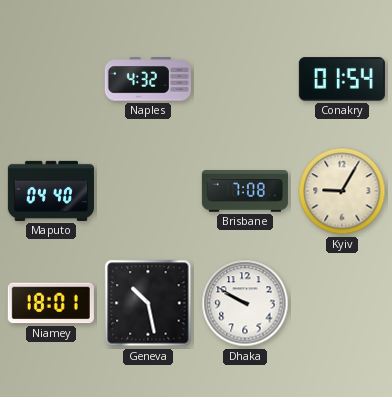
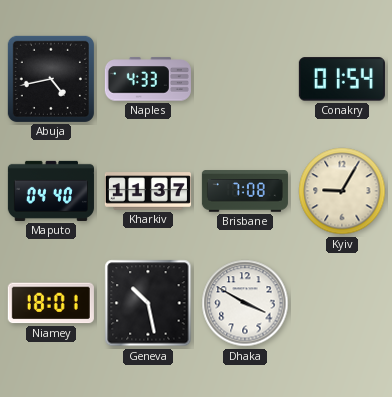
Abuja: none -> 4:43
Naples: 4:32 -> 4:33
Kharkiv: none -> 11:37
Dhaka: 9:50 -> 3:50
